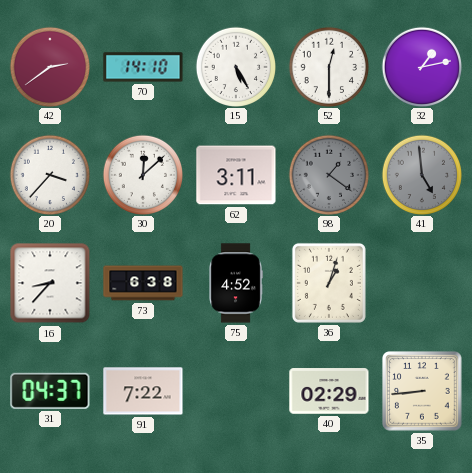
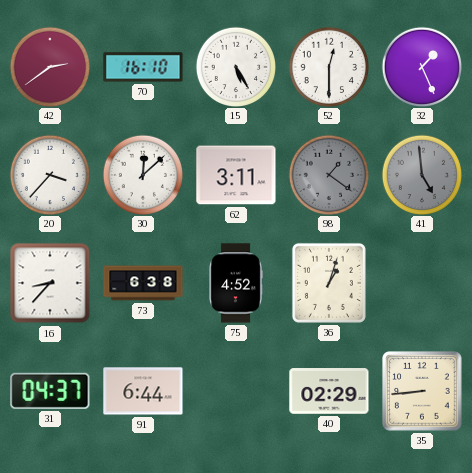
70: 14:10 -> 16:10
32: 1:13 -> 1:26
91: 7:22 -> 6:44
